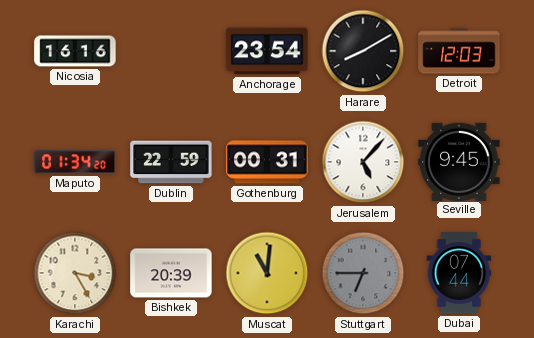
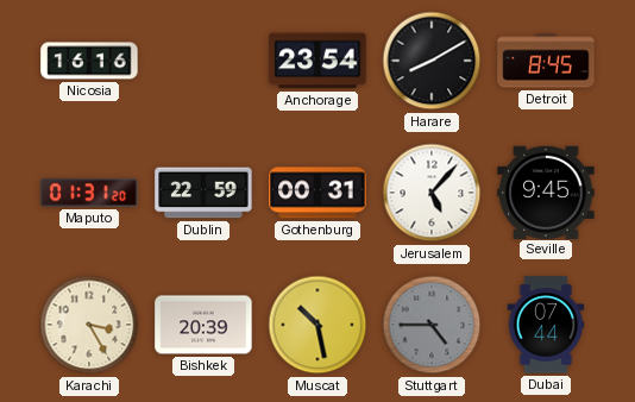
Detroit: 12:03 -> 8:45
Maputo: 01:34 -> 01:31
Muscat: 11:01 -> 10:28
Stuttgart: 6:45 -> 4:45
